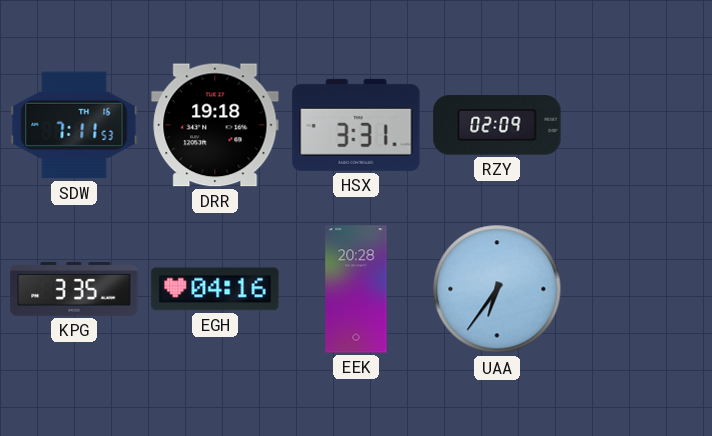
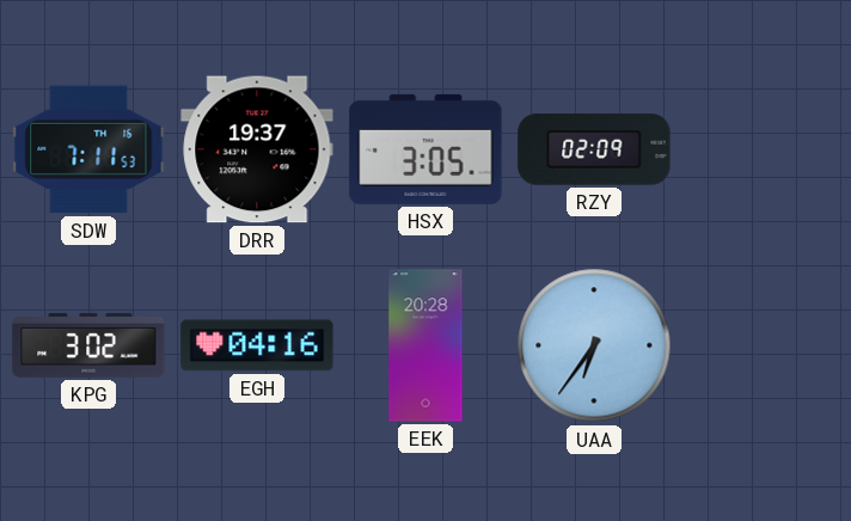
DRR: 19:18 -> 19:37
HSX: 3:31 -> 3:05
KPG: 3:35 -> 3:02
